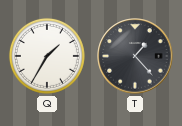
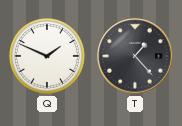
Q: 1:35 -> 1:49
